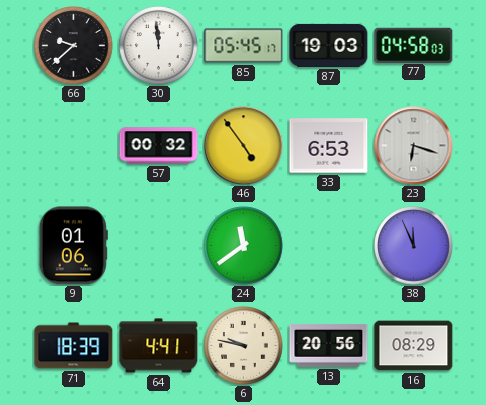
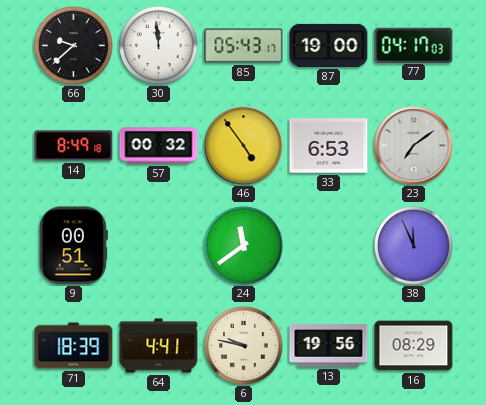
85: 05:45 -> 05:43
87: 19:03 -> 19:00
77: 04:58 -> 04:17
14: none -> 8:49
23: 6:18 -> 7:09
9: 01:06 -> 00:51
13: 20:56 -> 19:56
